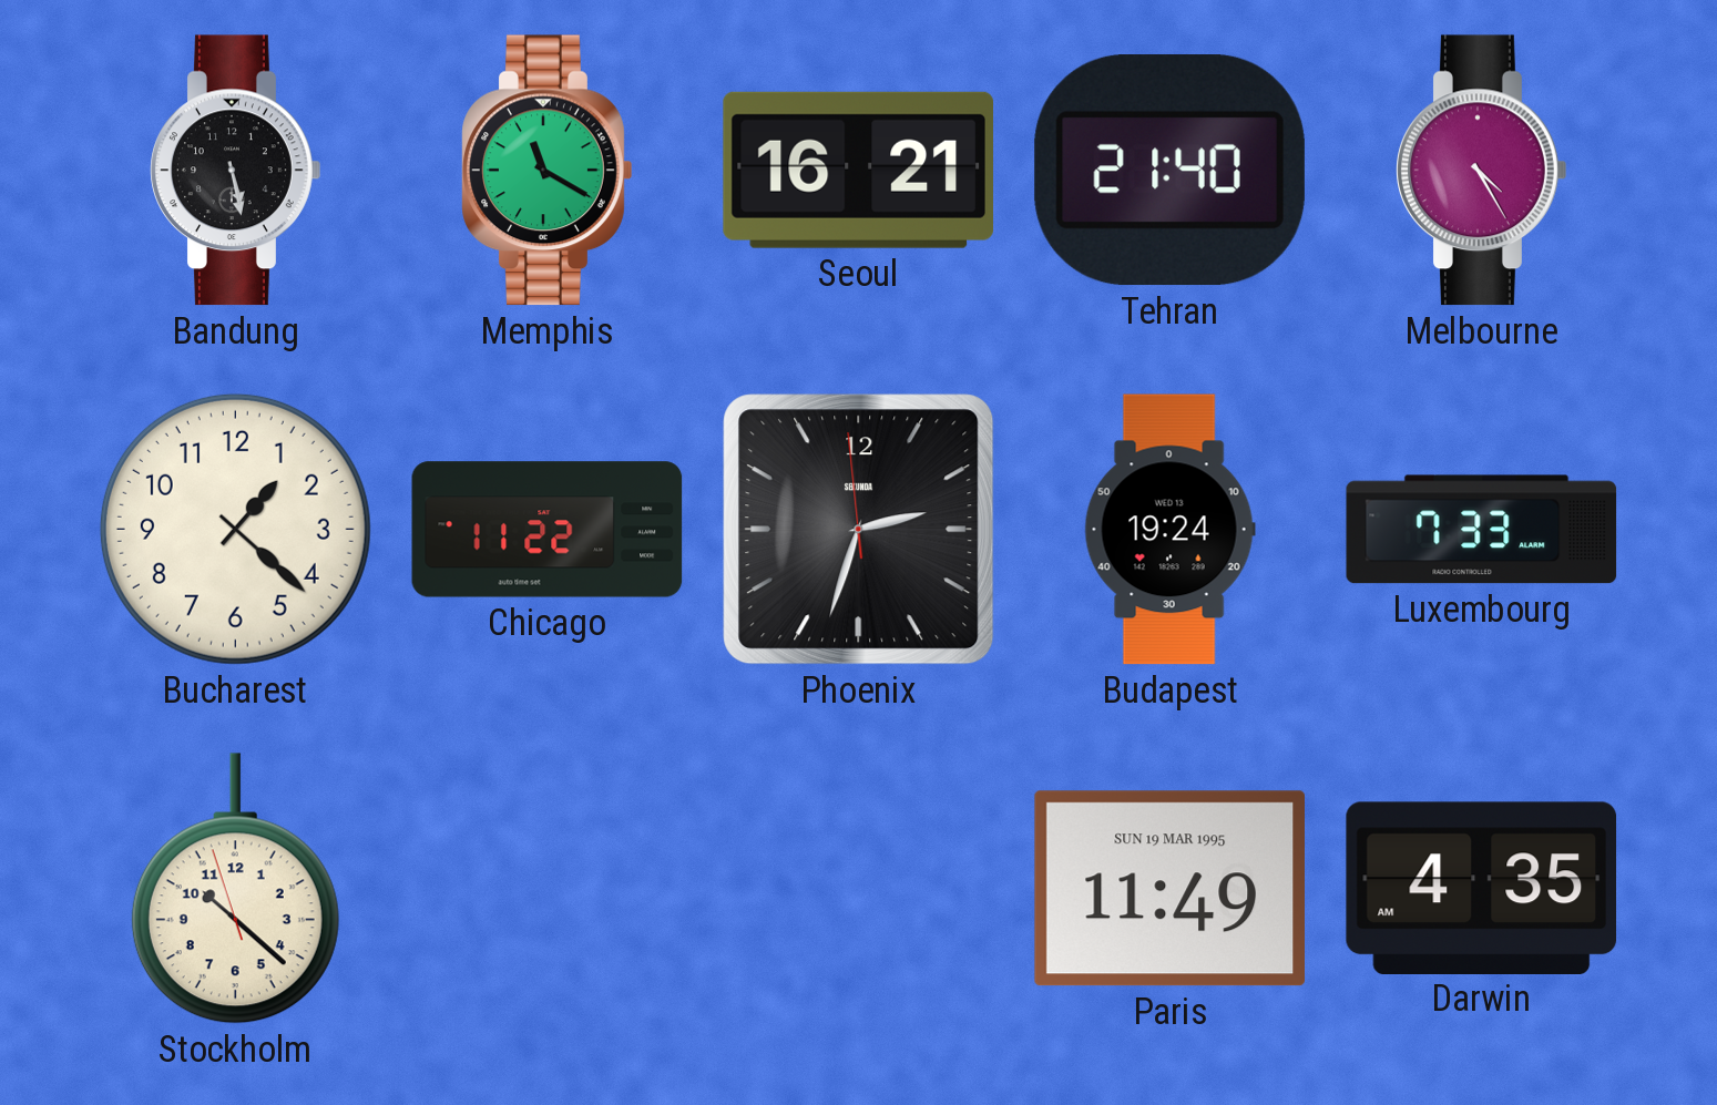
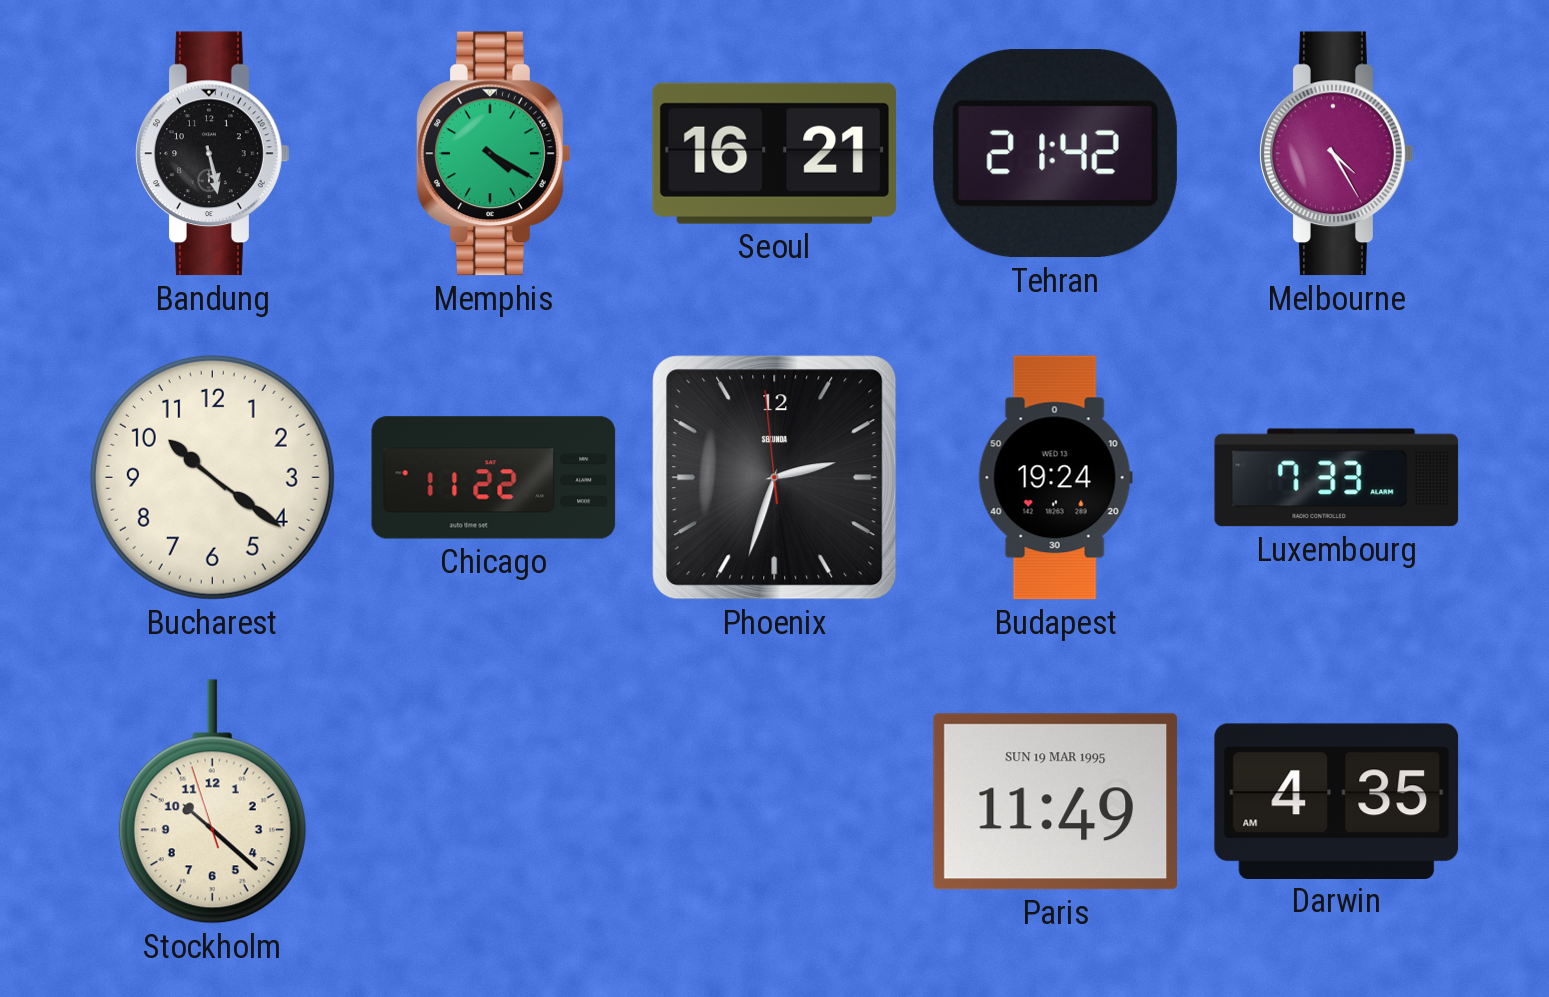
Memphis: 11:20 -> 4:20
Tehran: 21:40 -> 21:42
Bucharest: 1:22 -> 10:21
